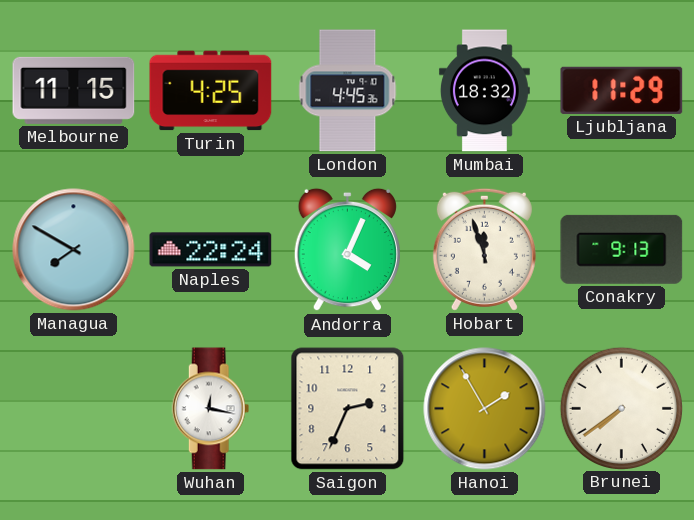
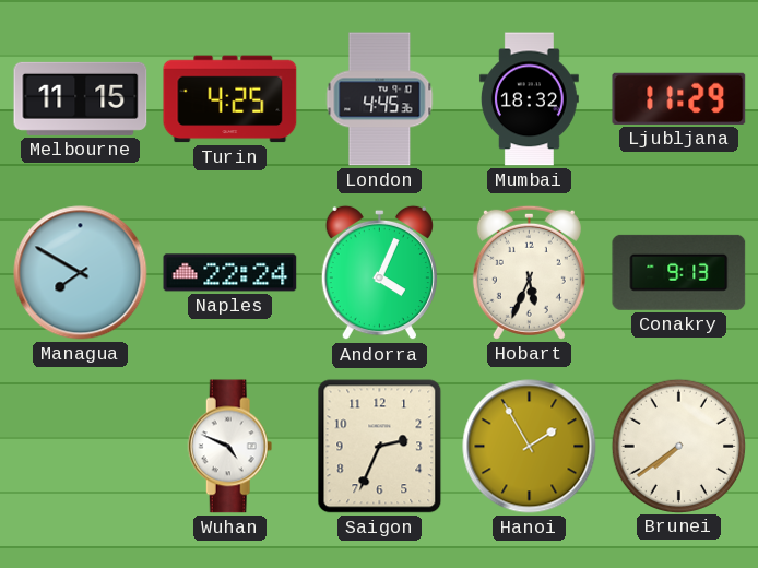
Hobart: 11:57 -> 5:34
Wuhan: 12:17 -> 4:49
